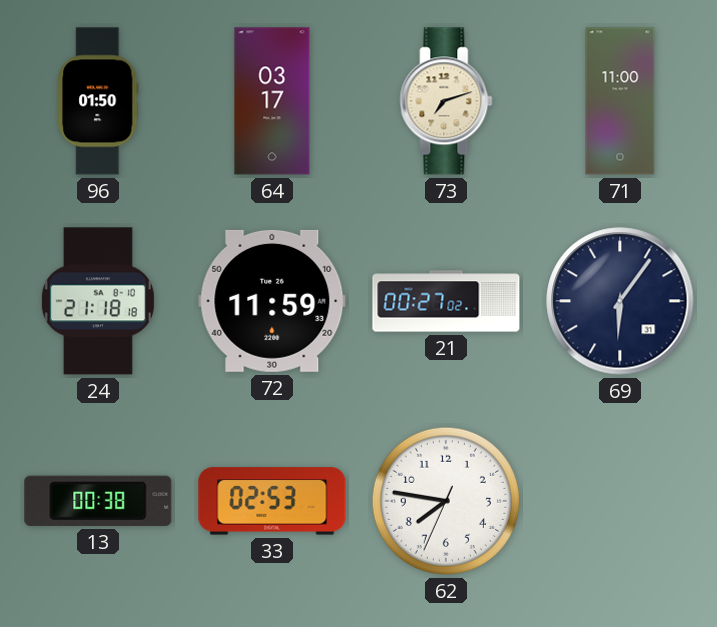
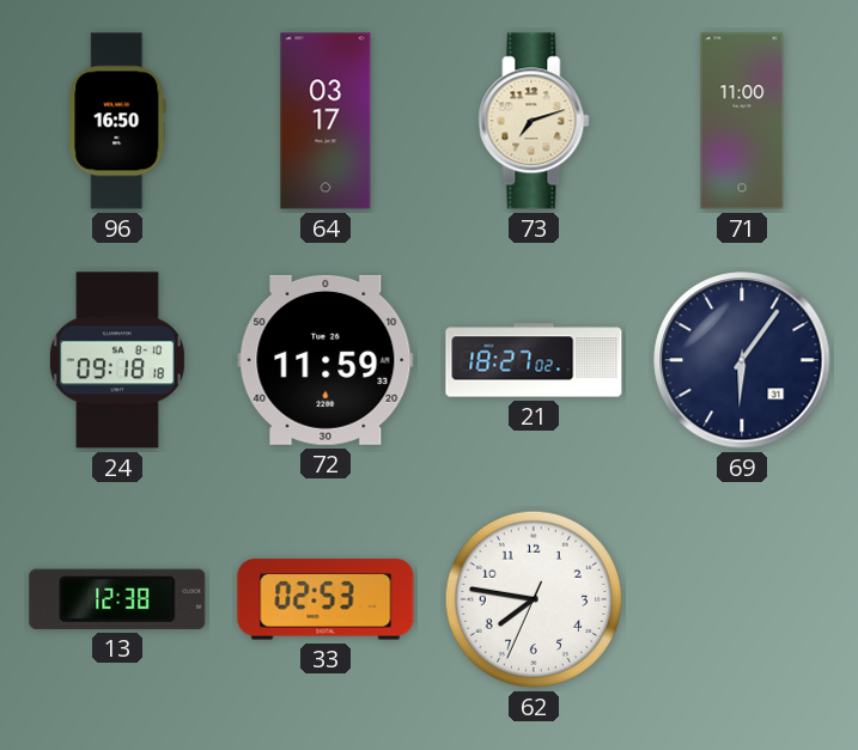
96: 01:50 -> 16:50
24: 21:18 -> 09:18
21: 00:27 -> 18:27
13: 00:38 -> 12:38
